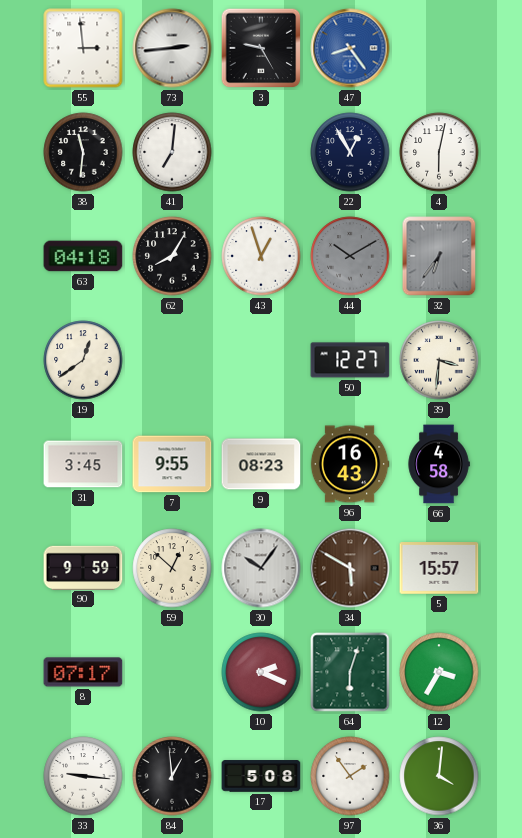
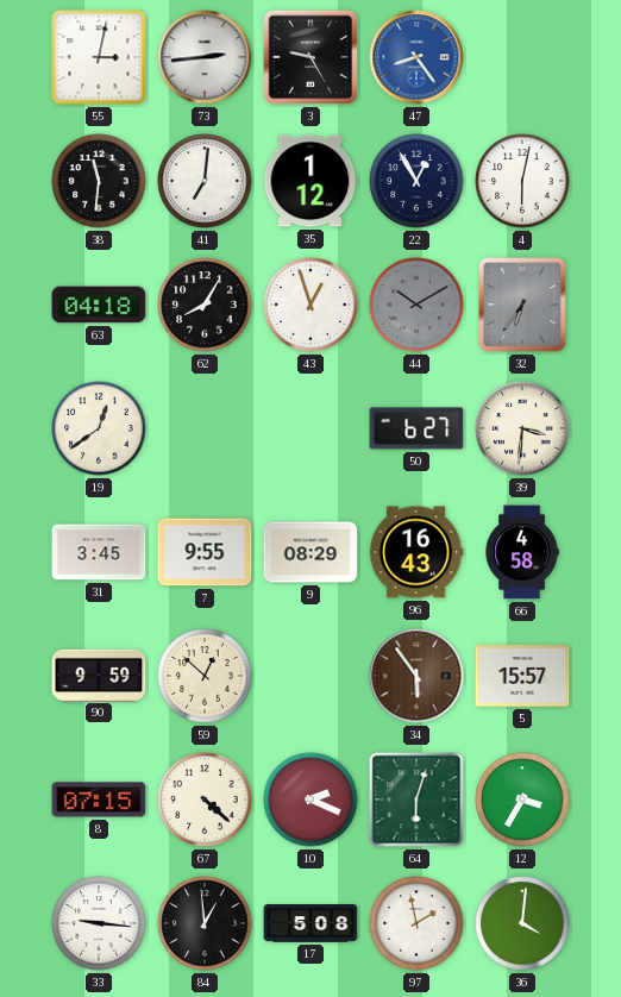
55: 2:59 -> 3:02
35: none -> 1:12
50: 12:27 -> 6:27
9: 08:23 -> 08:29
30: 10:06 -> none
34: 5:50 -> 5:54
8: 07:17 -> 07:15
67: none -> 4:22
97: 1:54 -> 1:58
